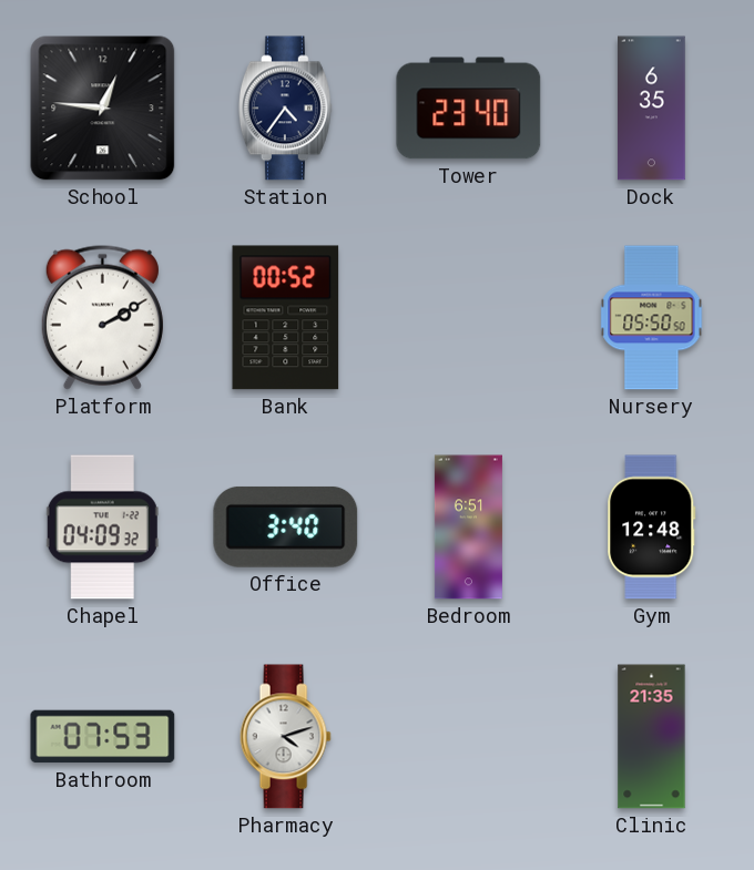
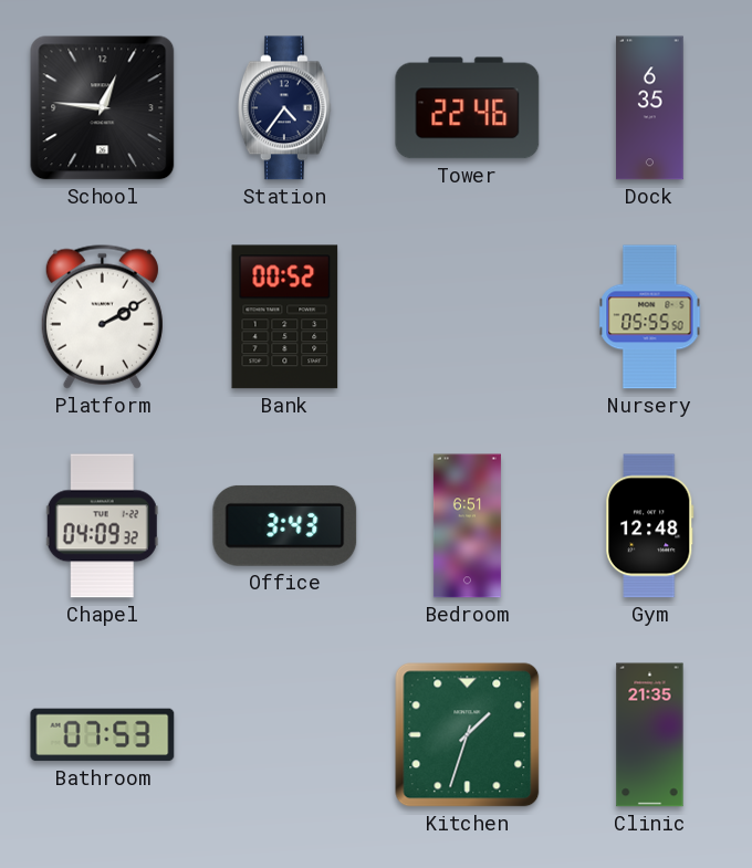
Tower: 23:40 -> 22:46
Nursery: 05:50 -> 05:55
Office: 3:40 -> 3:43
Pharmacy: 4:12 -> none
Kitchen: none -> 1:33
